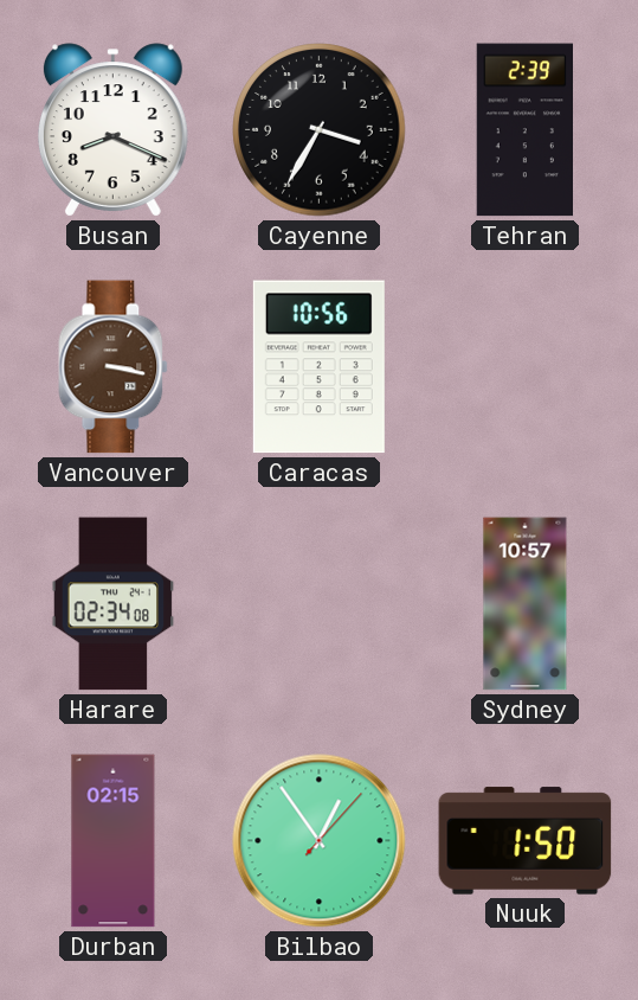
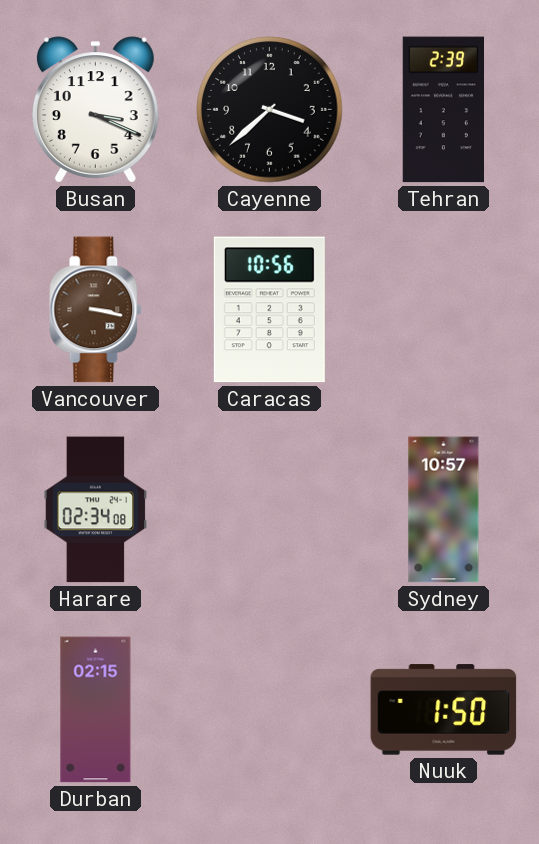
Busan: 8:19 -> 3:19
Cayenne: 3:35 -> 3:38
Bilbao: 12:54 -> none
